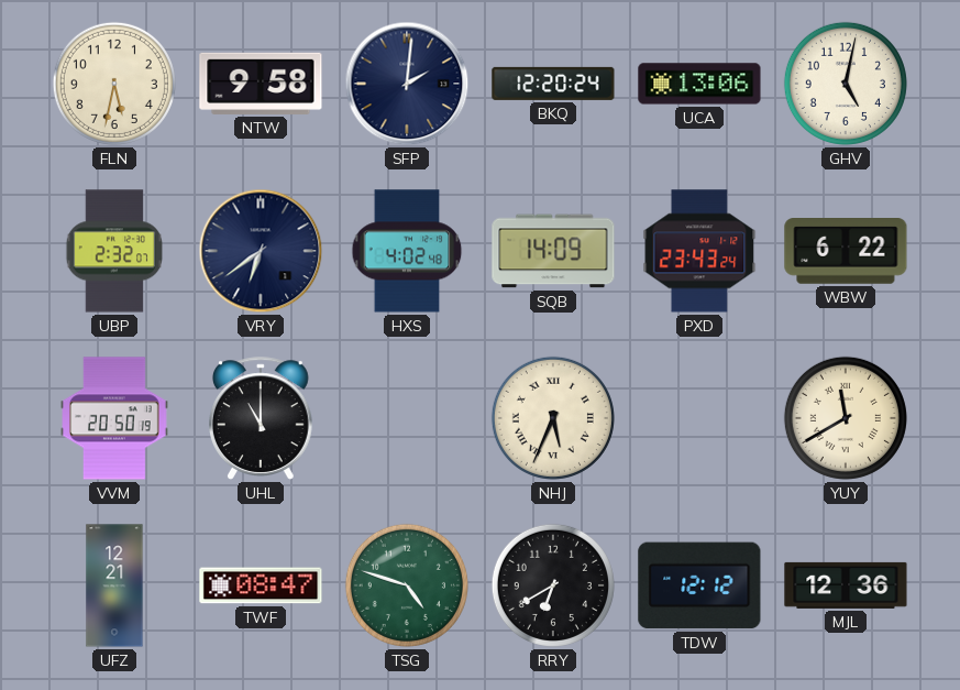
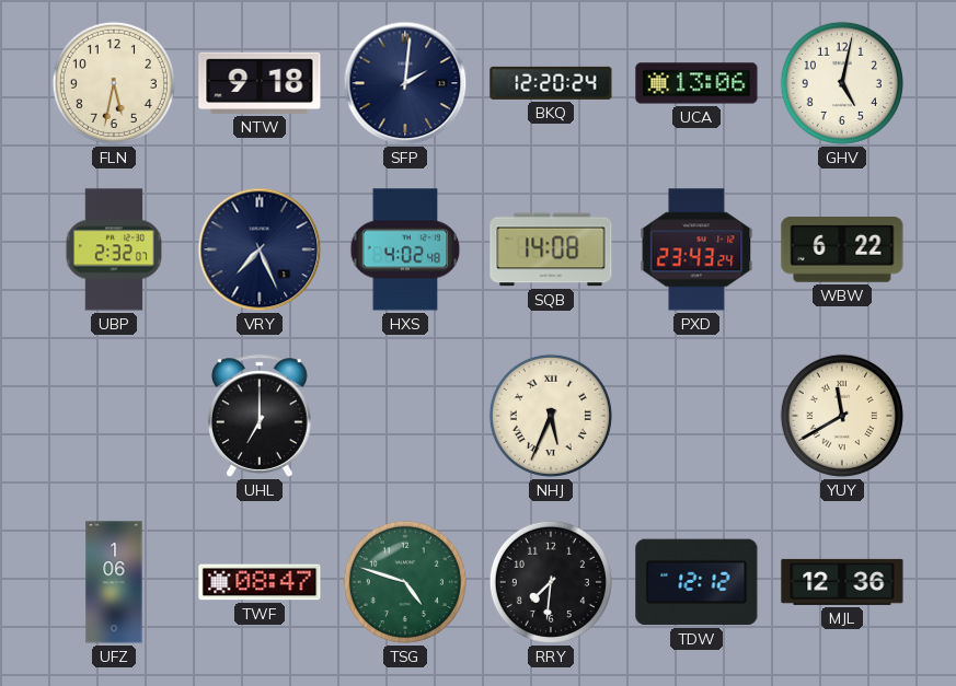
NTW: 9:58 -> 9:18
VRY: 6:39 -> 7:26
SQB: 14:09 -> 14:08
VVM: 20:50 -> none
UHL: 11:00 -> 7:00
UFZ: 12:21 -> 1:06
RRY: 6:40 -> 7:31
